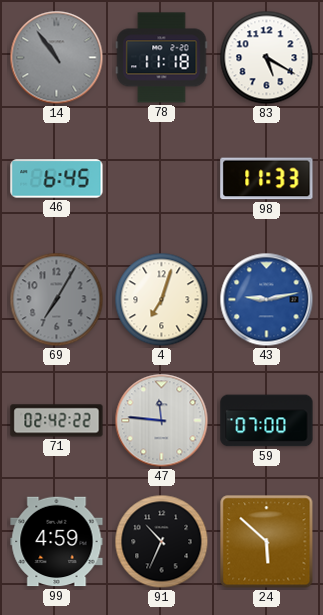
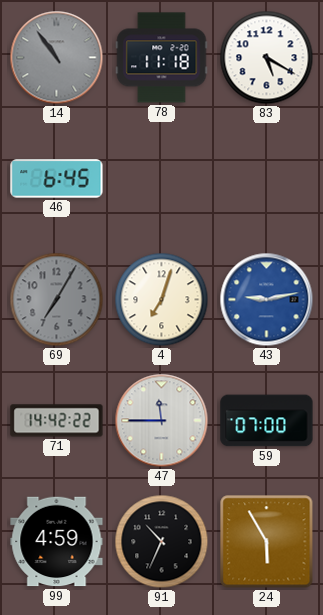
98: 11:33 -> none
71: 02:42 -> 14:42
47: 11:46 -> 11:45
24: 5:52 -> 5:55
